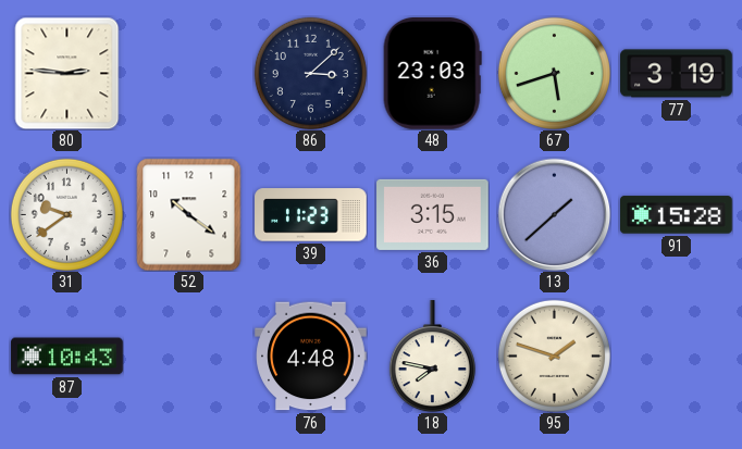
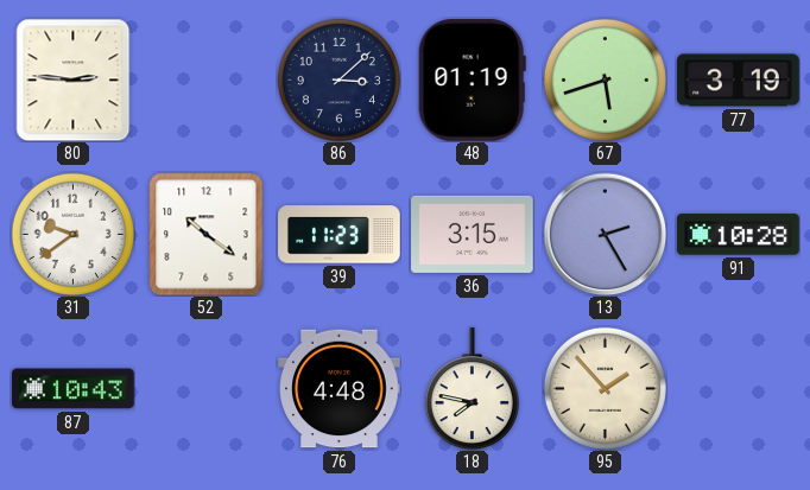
48: 23:03 -> 01:19
13: 1:38 -> 2:25
91: 15:28 -> 10:28
95: 1:48 -> 1:53
